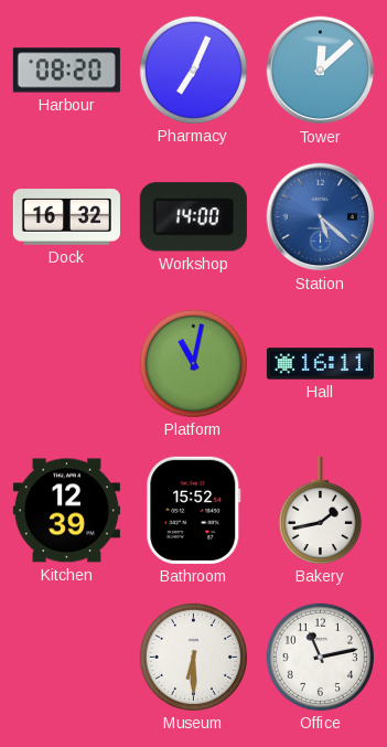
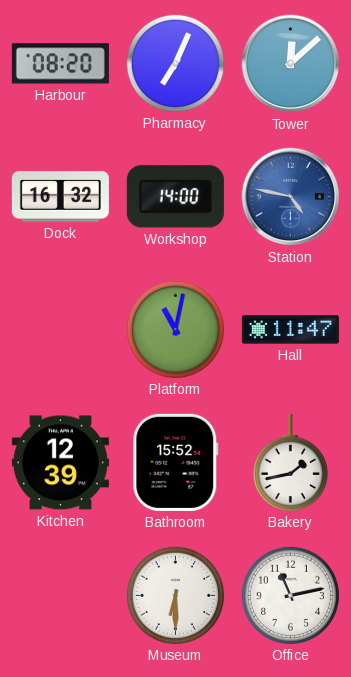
Station: 5:22 -> 4:47
Hall: 16:11 -> 11:47
